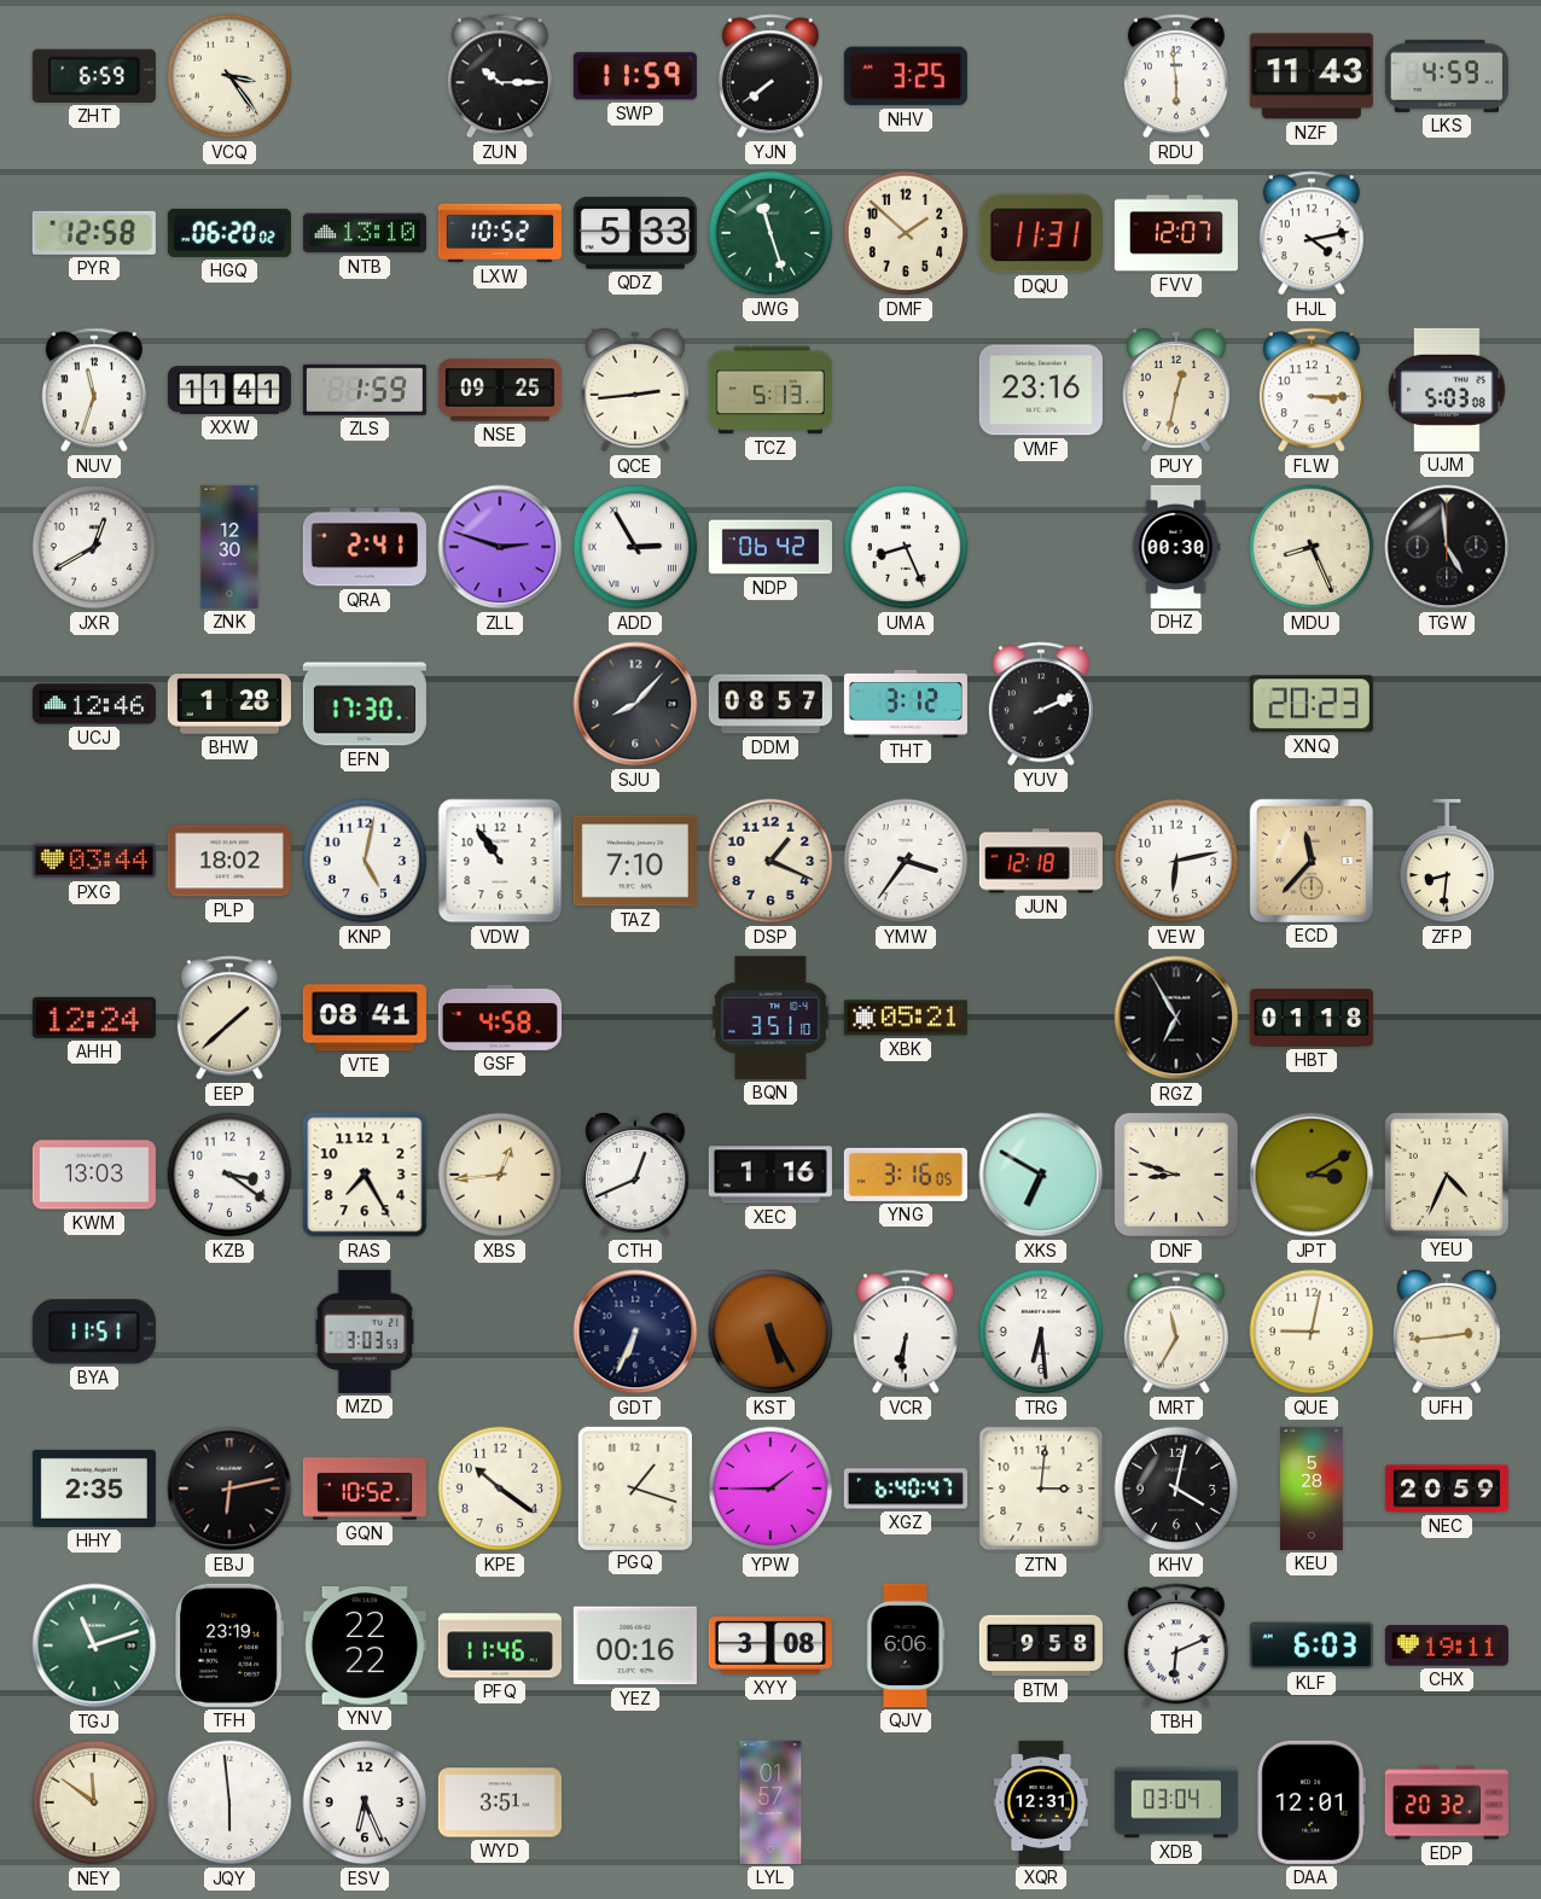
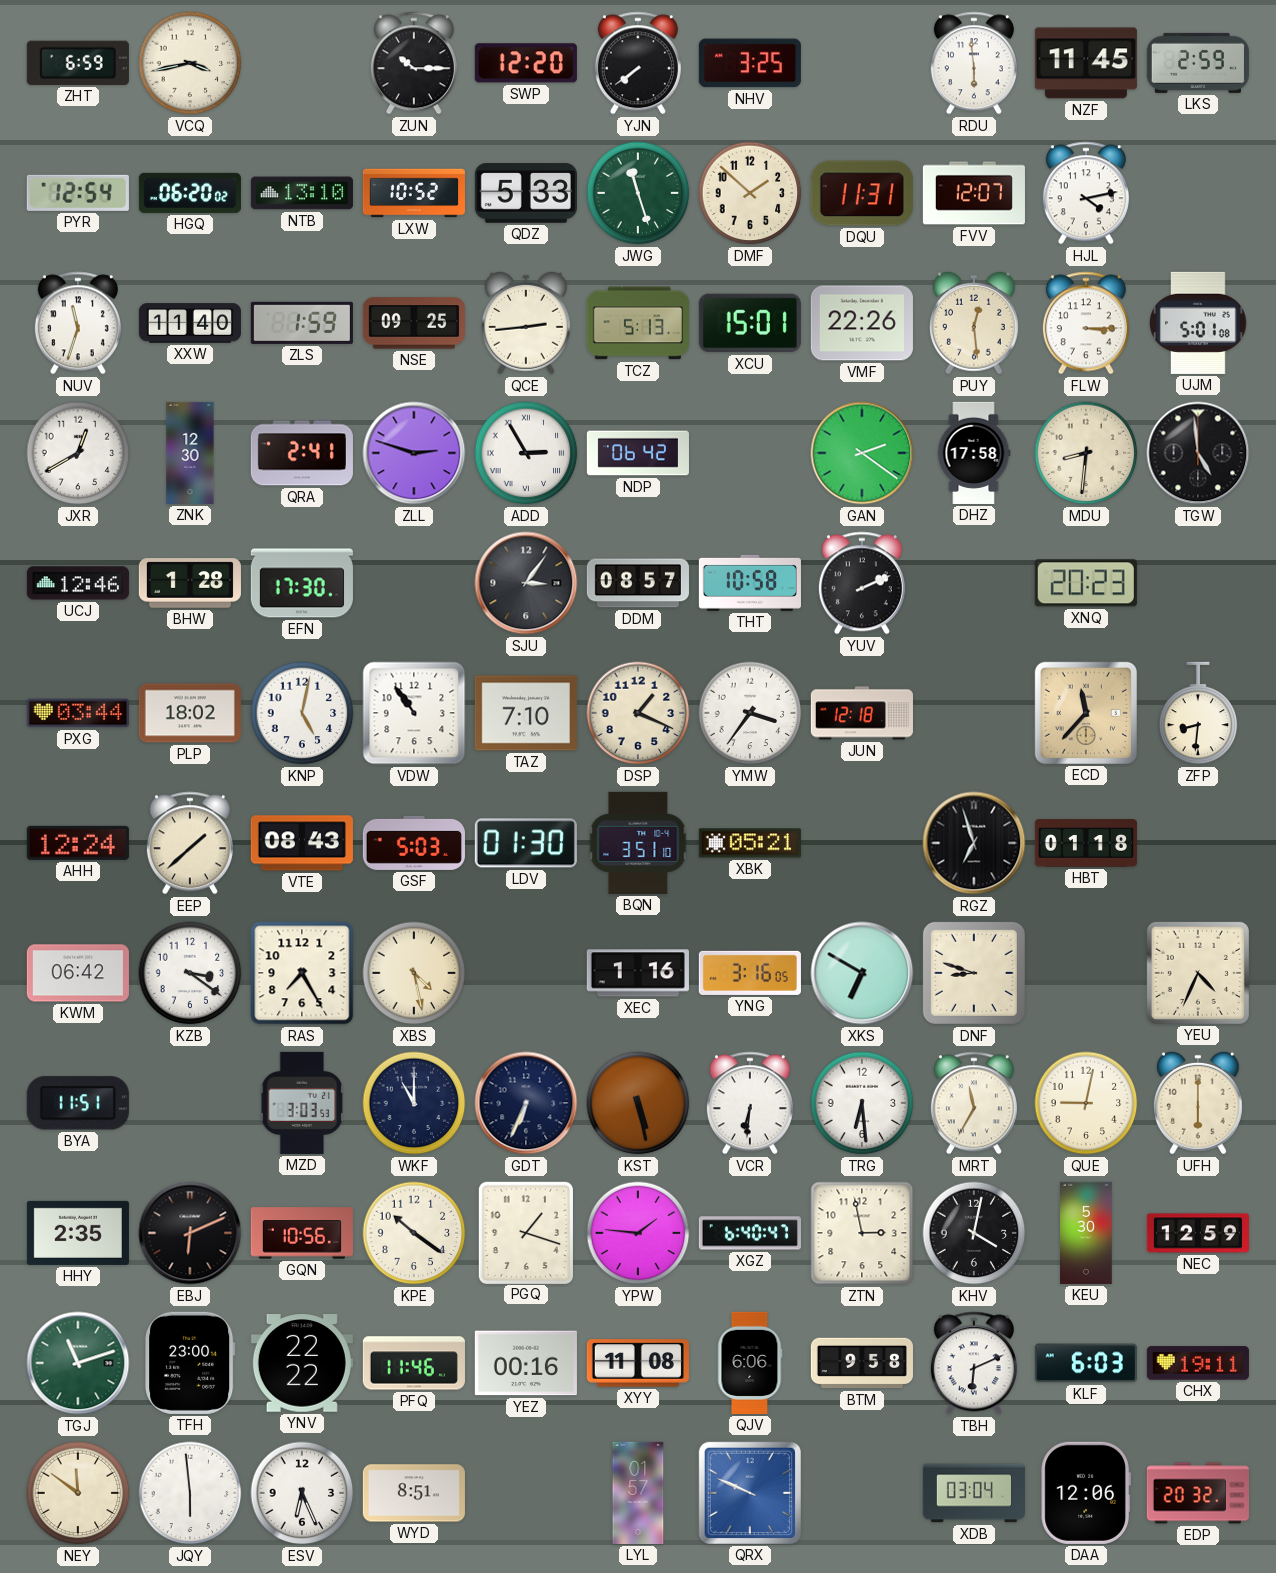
VCQ: 3:24 -> 3:43
SWP: 11:59 -> 12:20
NZF: 11:43 -> 11:45
LKS: 4:59 -> 2:59
PYR: 12:58 -> 12:54
XXW: 11:41 -> 11:40
XCU: none -> 15:01
VMF: 23:16 -> 22:26
PUY: 12:32 -> 12:29
UJM: 5:03 -> 5:01
UMA: 8:26 -> none
GAN: none -> 2:21
DHZ: 00:30 -> 17:58
MDU: 8:26 -> 8:31
SJU: 8:07 -> 3:06
THT: 3:12 -> 10:58
VEW: 6:13 -> none
VTE: 08:41 -> 08:43
GSF: 4:58 -> 5:03
LDV: none -> 01:30
RGZ: 6:55 -> 6:57
KWM: 13:03 -> 06:42
XBS: 12:44 -> 4:28
CTH: 12:41 -> none
JPT: 3:10 -> none
WKF: none -> 11:00
KST: 5:25 -> 5:28
UFH: 2:44 -> 6:00
EBJ: 6:13 -> 6:11
GQN: 10:52 -> 10:56
YPW: 1:45 -> 1:46
ZTN: 3:01 -> 2:58
KEU: 5:28 -> 5:30
NEC: 20:59 -> 12:59
TFH: 23:19 -> 23:00
XYY: 3:08 -> 11:08
WYD: 3:51 -> 8:51
QRX: none -> 9:49
XQR: 12:31 -> none
DAA: 12:01 -> 12:06
